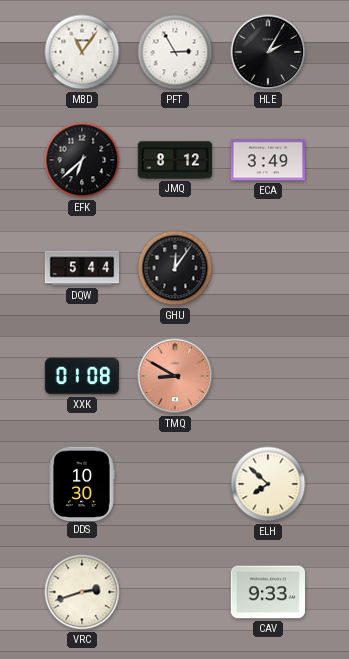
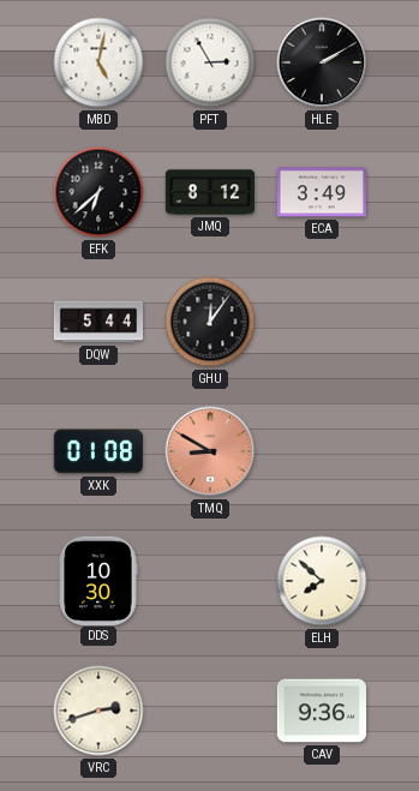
MBD: 11:06 -> 5:02
HLE: 2:05 -> 2:10
CAV: 9:33 -> 9:36
